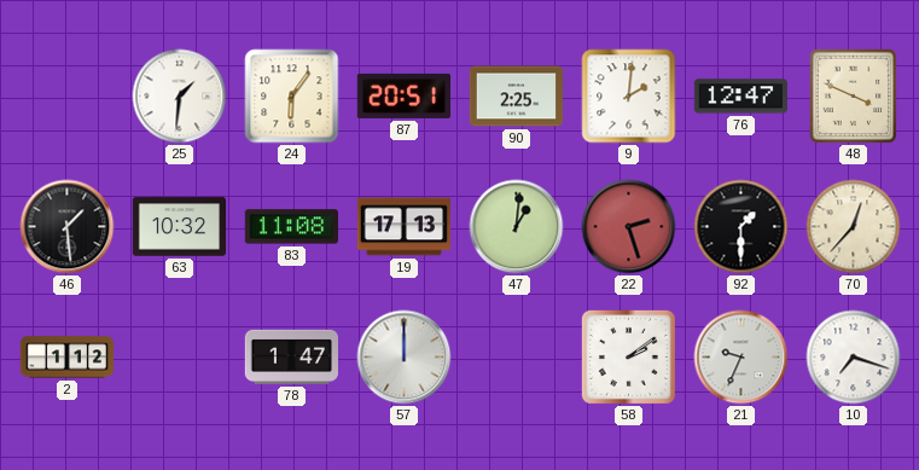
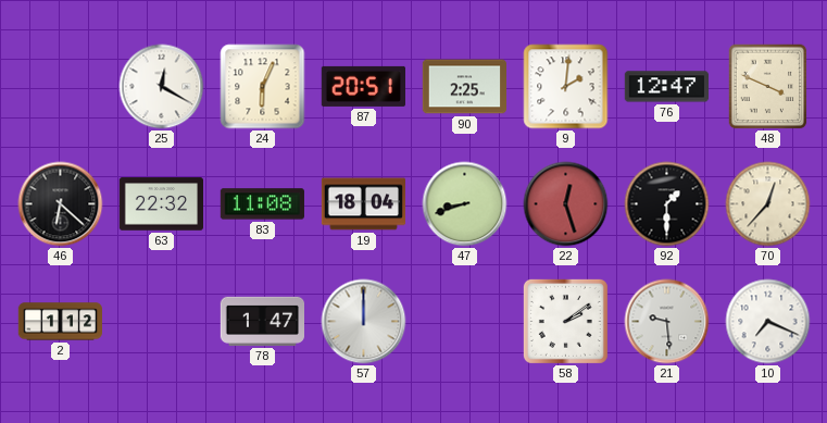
25: 1:31 -> 12:20
24: 6:06 -> 6:04
46: 1:29 -> 6:22
63: 10:32 -> 22:32
19: 17:13 -> 18:04
47: 1:01 -> 8:42
22: 2:27 -> 12:27
21: 9:34 -> 9:29
10: 7:18 -> 7:19
